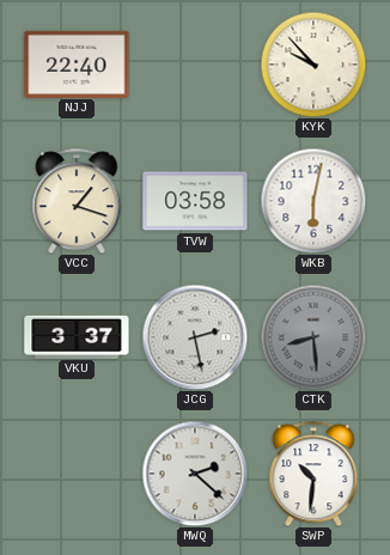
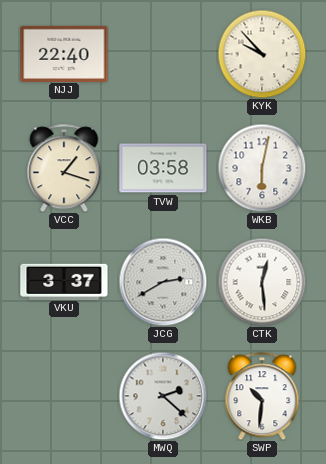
JCG: 2:28 -> 2:40
CTK: 8:29 -> 12:29
CTK dial: grey -> white
